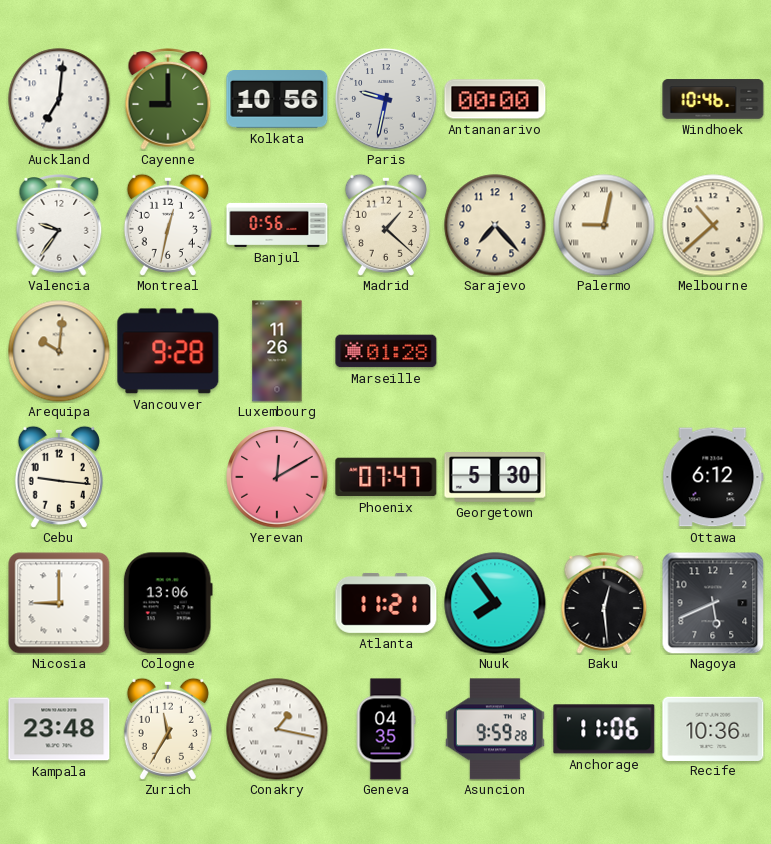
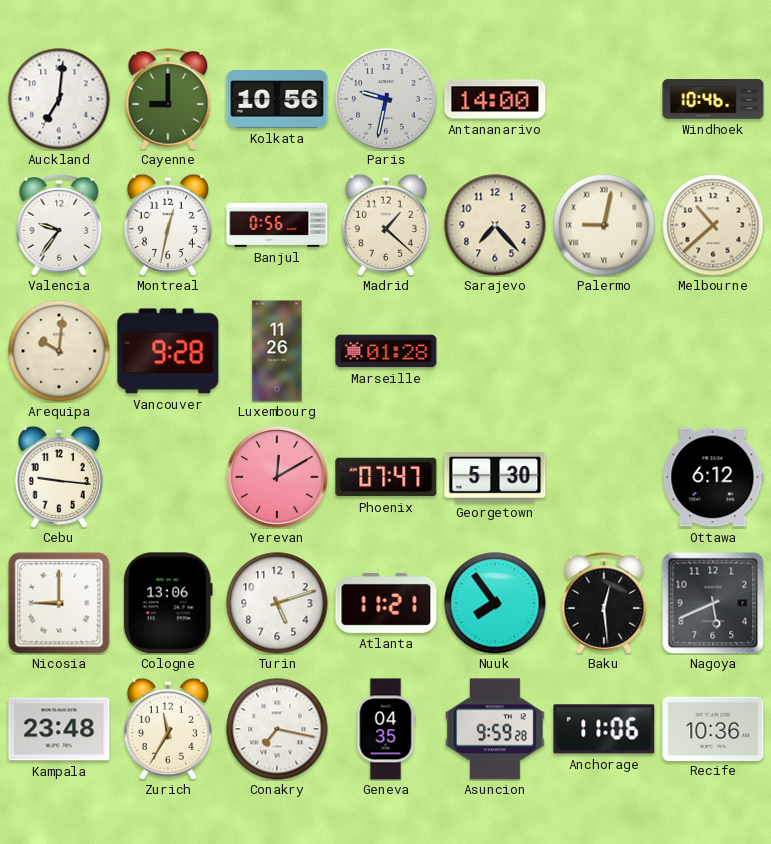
Antananarivo: 00:00 -> 14:00
Turin: none -> 5:12
Conakry: 1:17 -> 7:17
